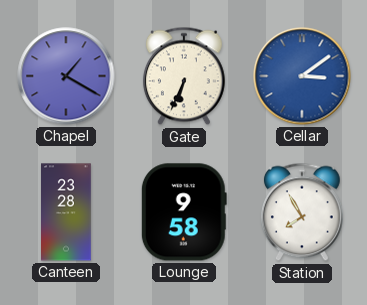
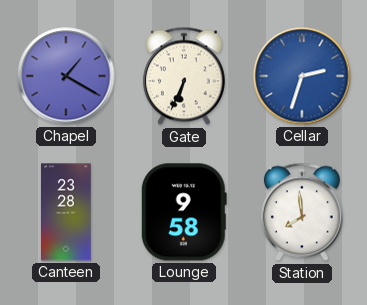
Cellar: 3:09 -> 2:33
Station: 7:55 -> 7:59
